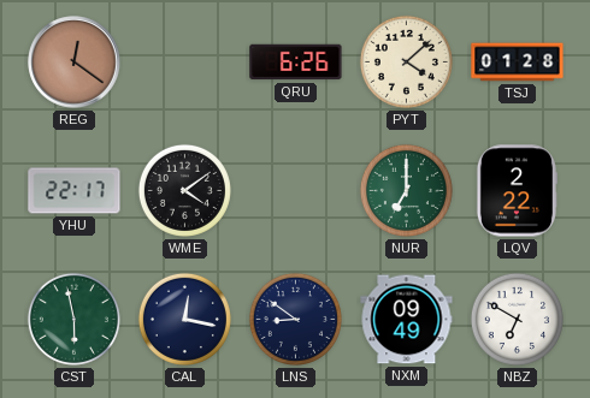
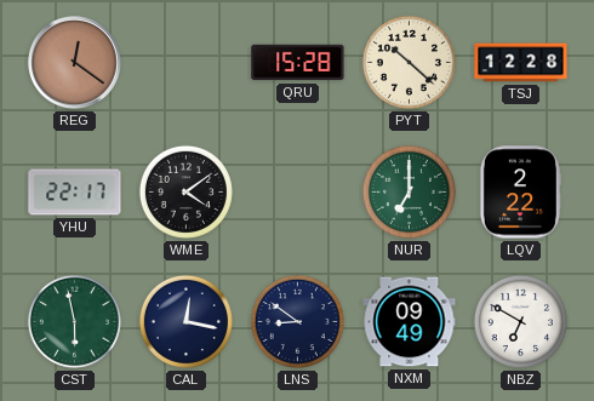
QRU: 6:26 -> 15:28
PYT: 4:08 -> 10:22
TSJ: 01:28 -> 12:28
